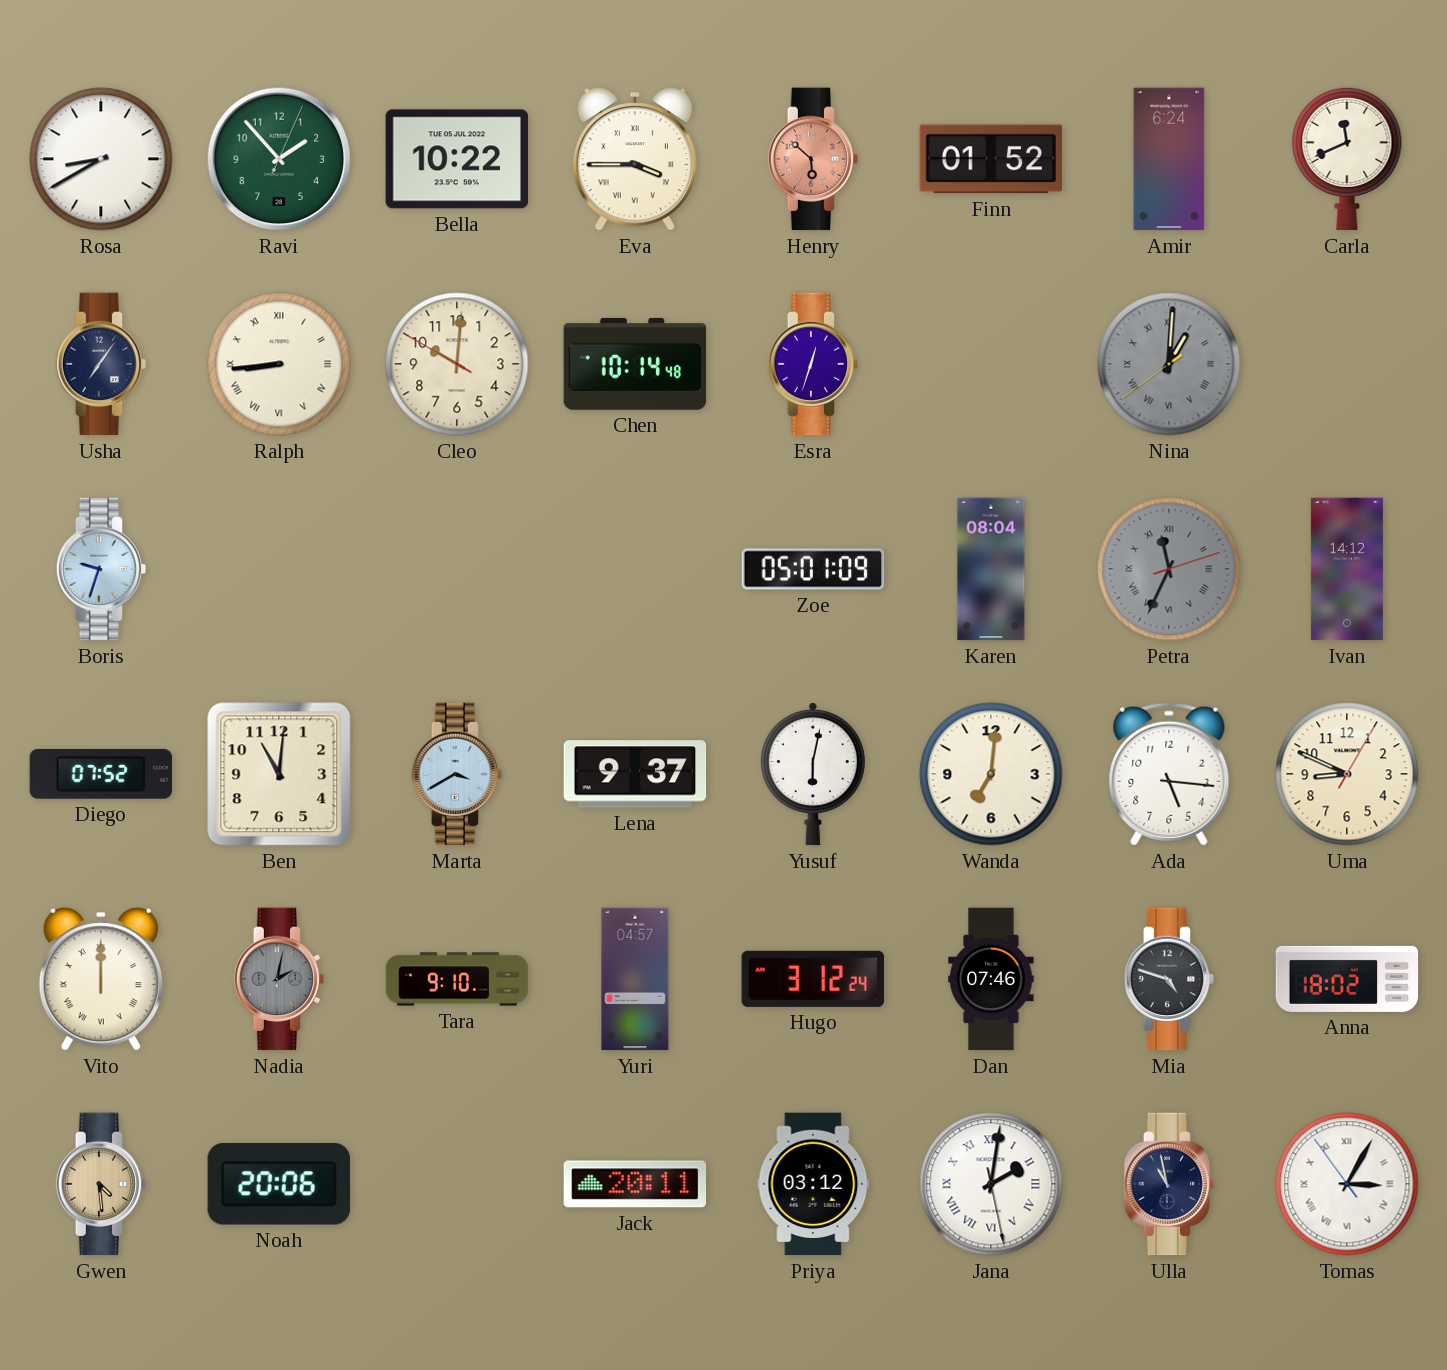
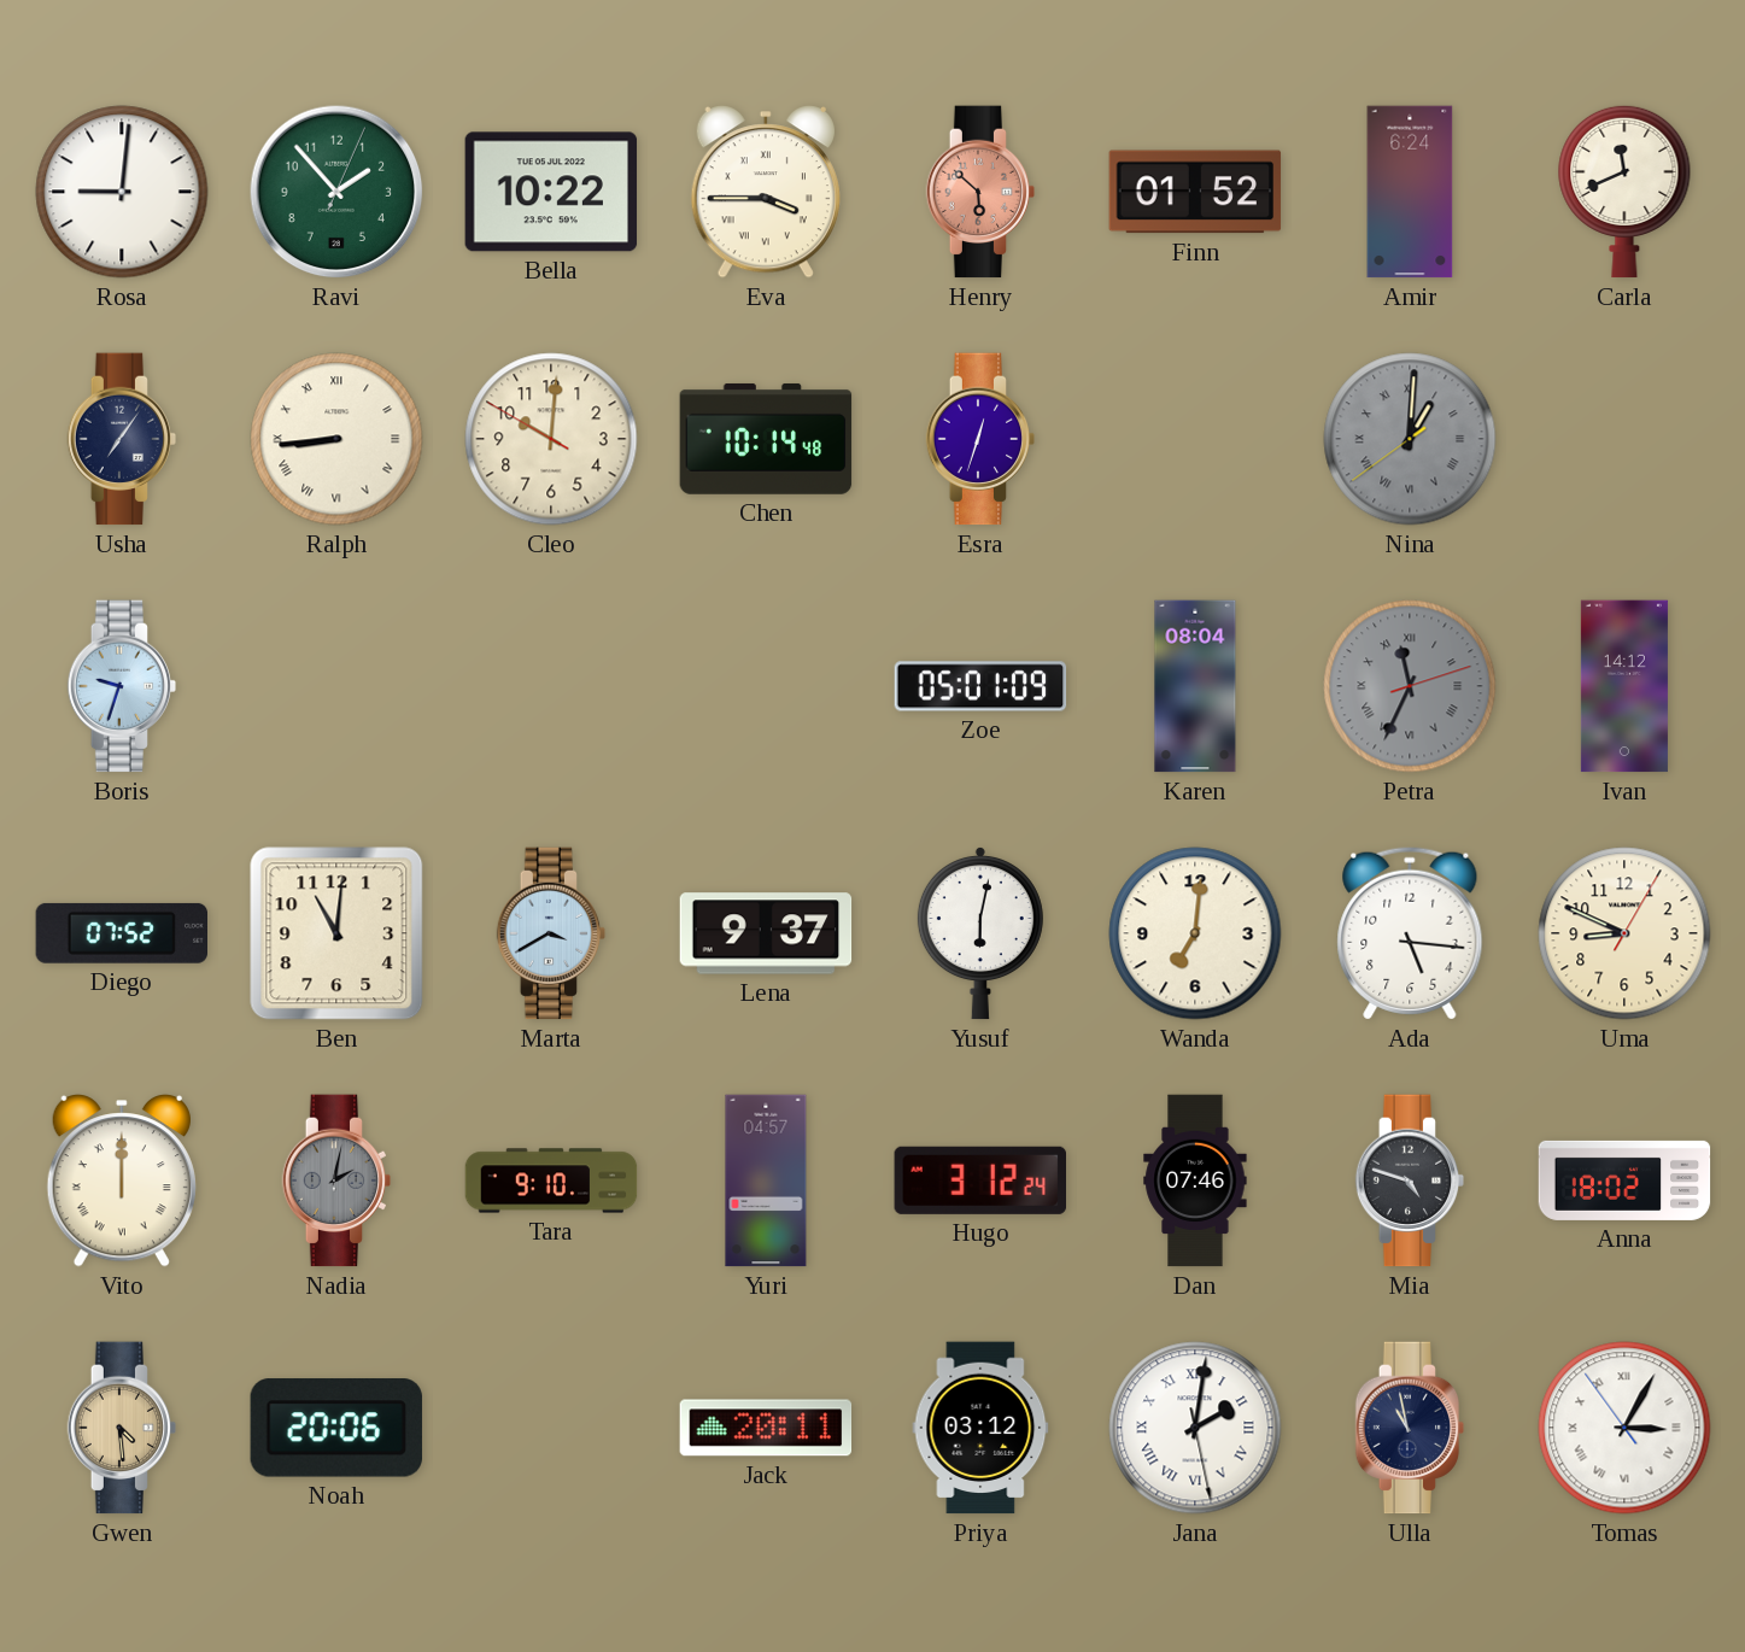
Rosa: 8:40 -> 9:01
